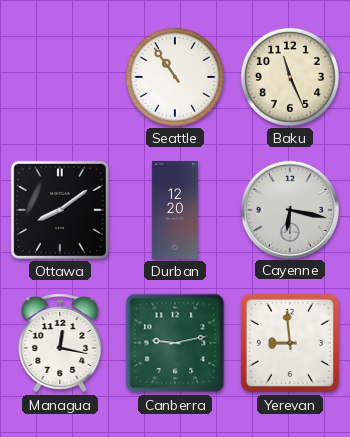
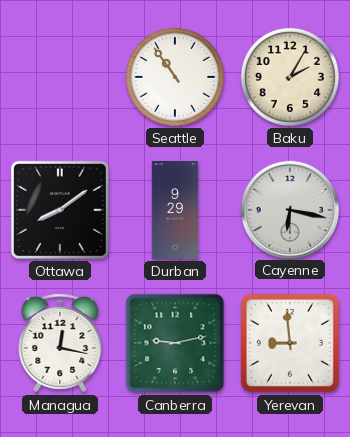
Baku: 11:26 -> 2:05
Durban: 12:20 -> 9:29
